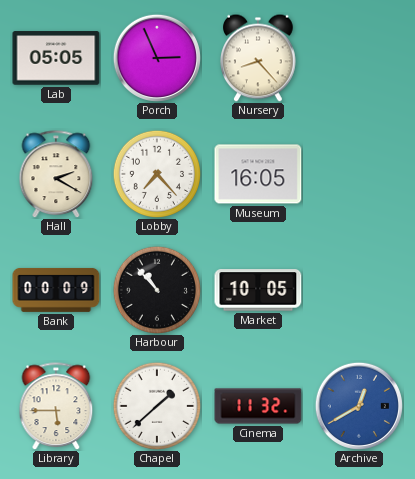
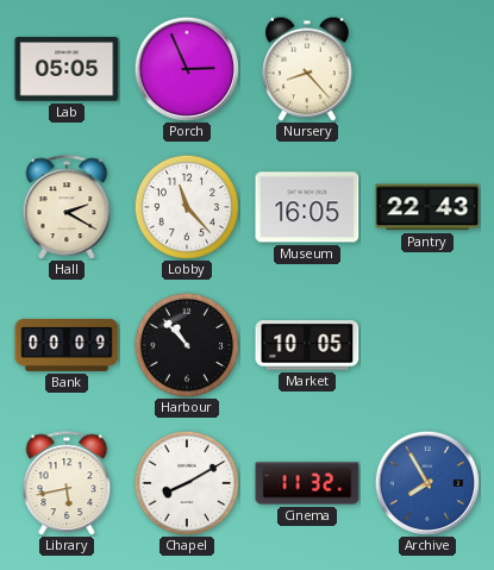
Lobby: 7:23 -> 11:23
Pantry: none -> 22:43
Library: 5:45 -> 5:43
Chapel: 1:38 -> 8:10
Archive: 12:40 -> 7:55
